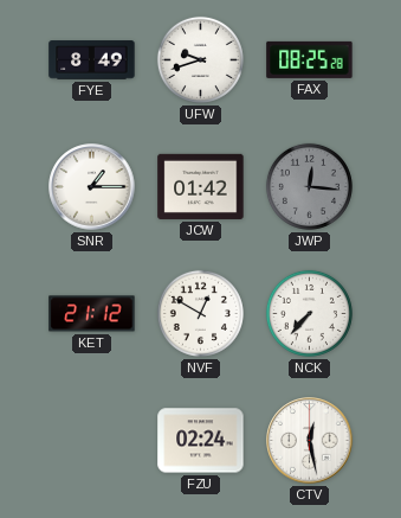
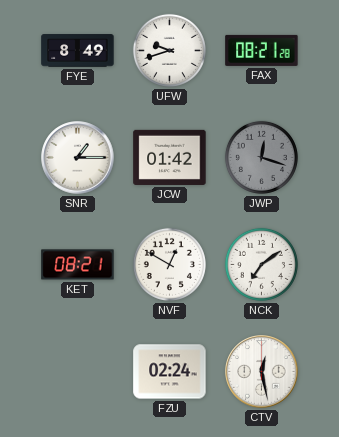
FAX: 08:25 -> 08:21
JWP: 12:16 -> 12:18
KET: 21:12 -> 08:21
NCK: 7:37 -> 7:09
